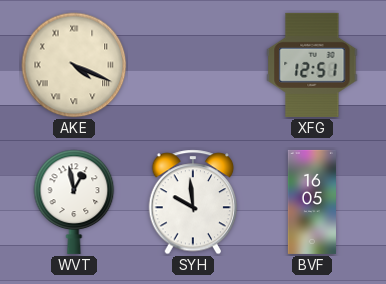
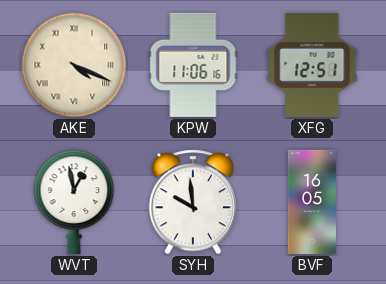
KPW: none -> 11:06
